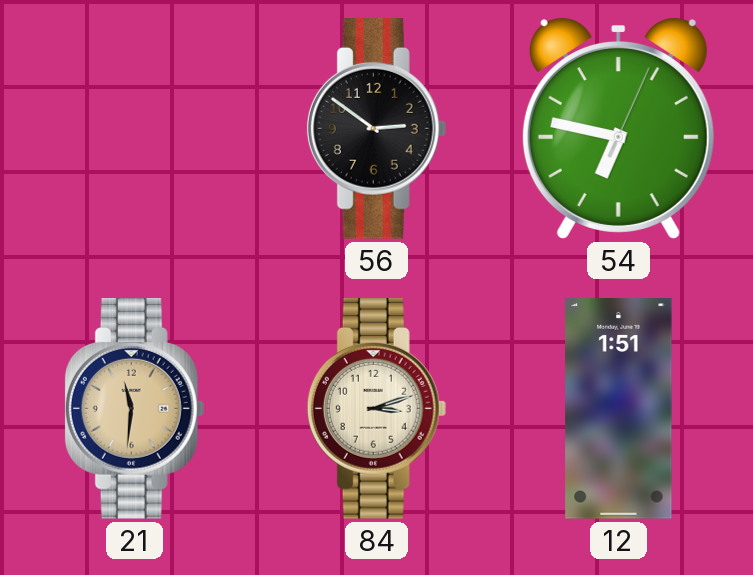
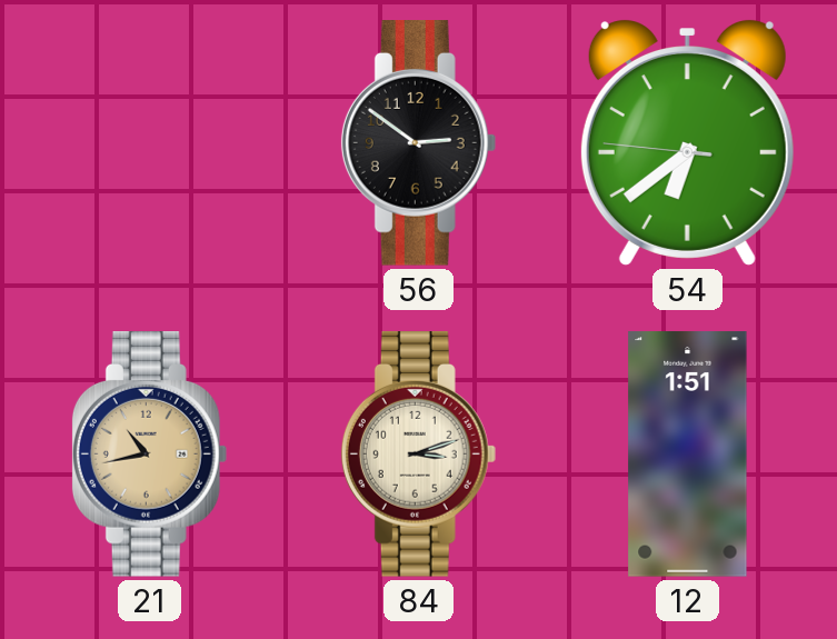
54: 6:47 -> 6:38
21: 11:31 -> 10:43
